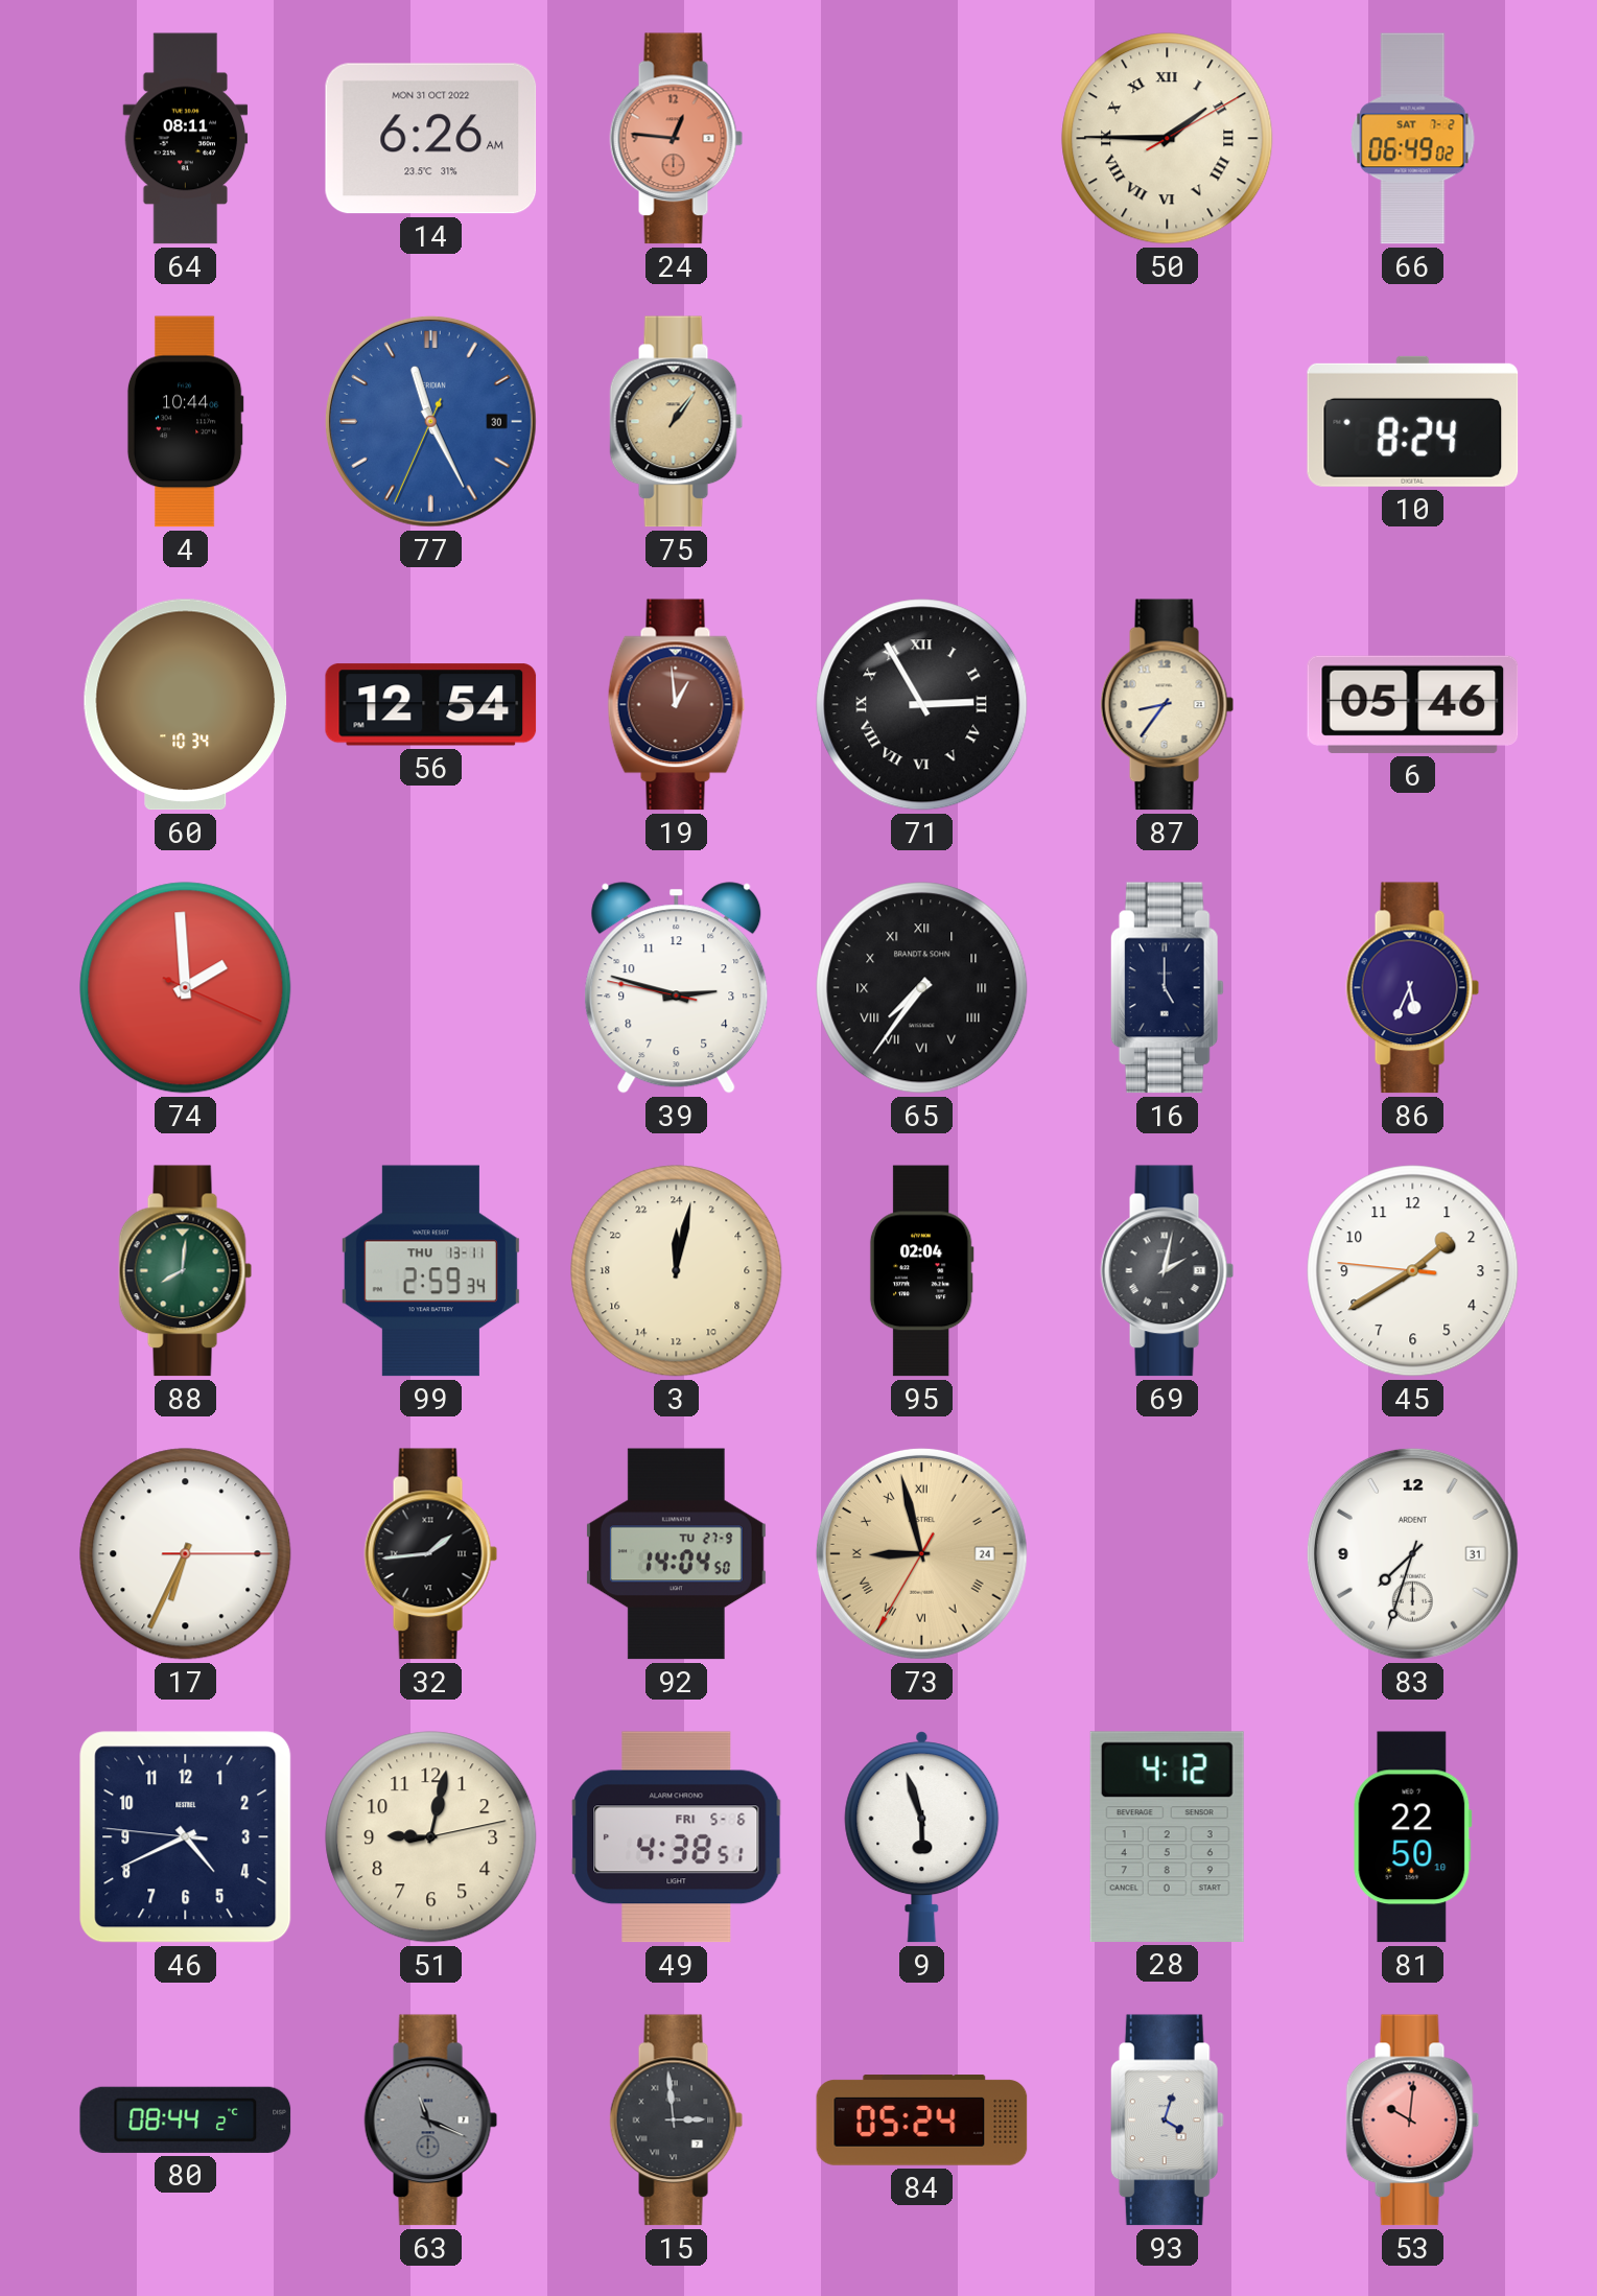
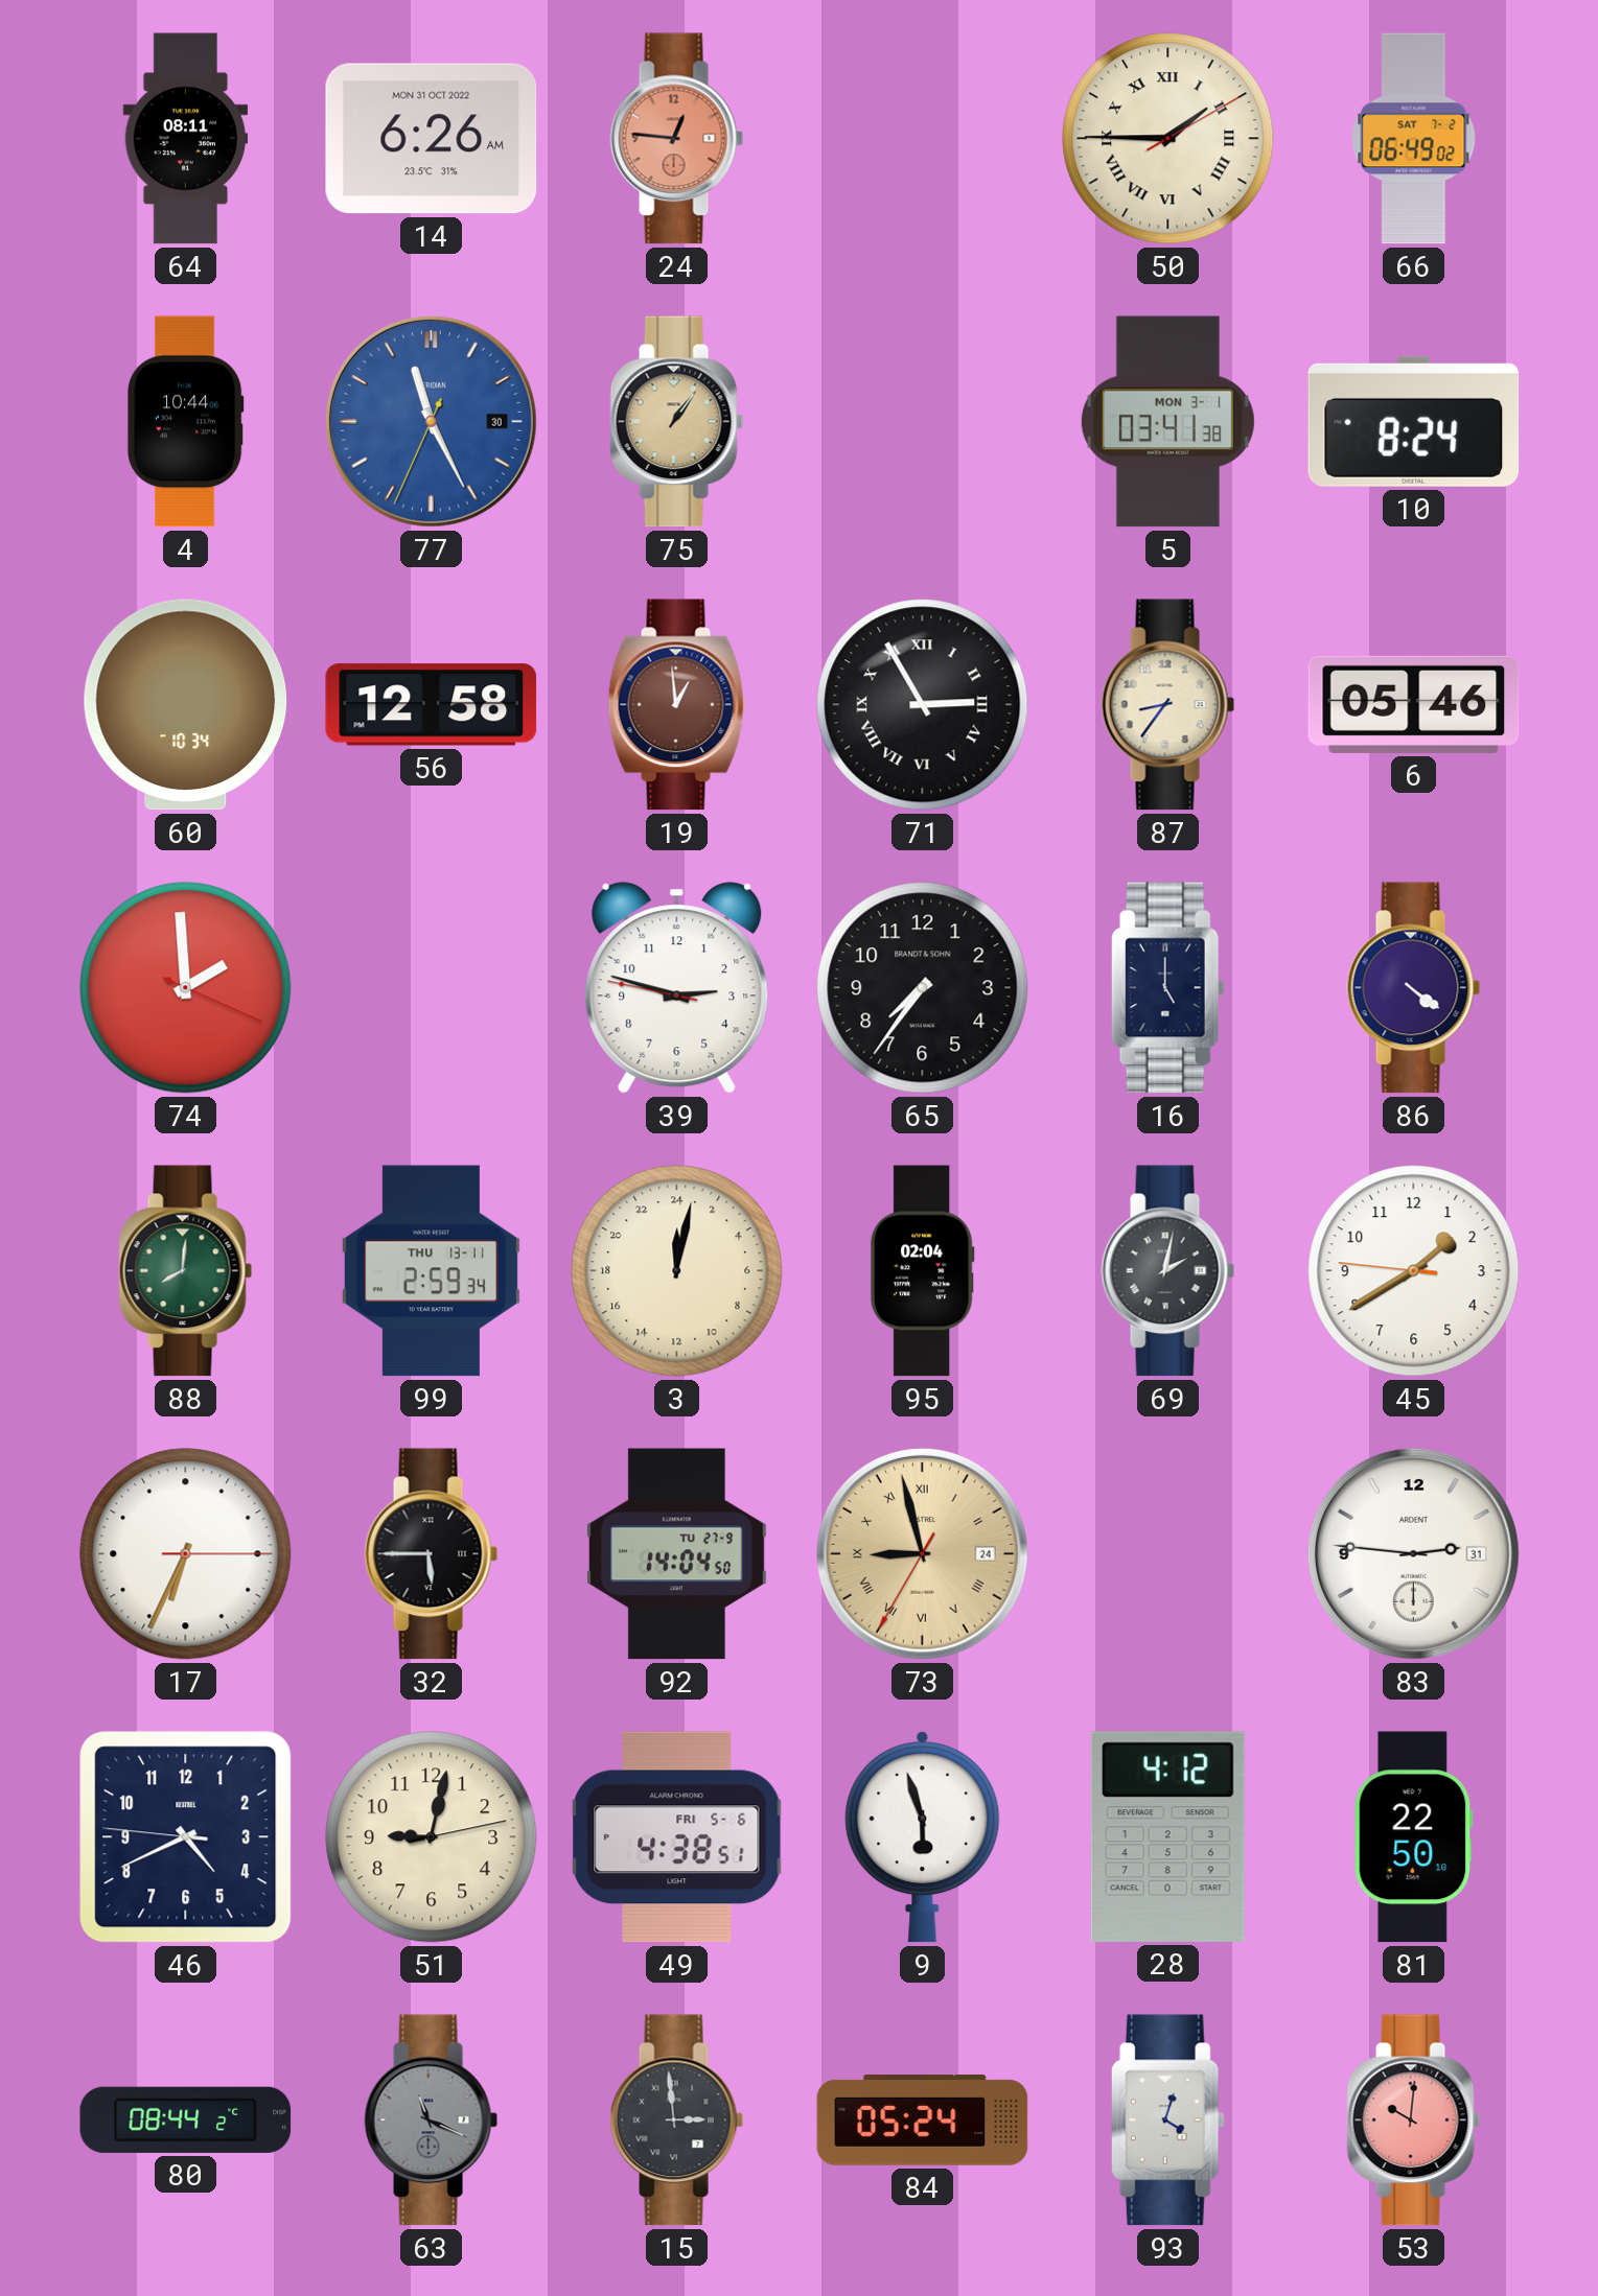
5: none -> 03:41
56: 12:54 -> 12:58
65 numerals: Roman -> Arabic
86: 5:34 -> 4:21
32: 1:44 -> 5:45
83: 7:33 -> 2:46
